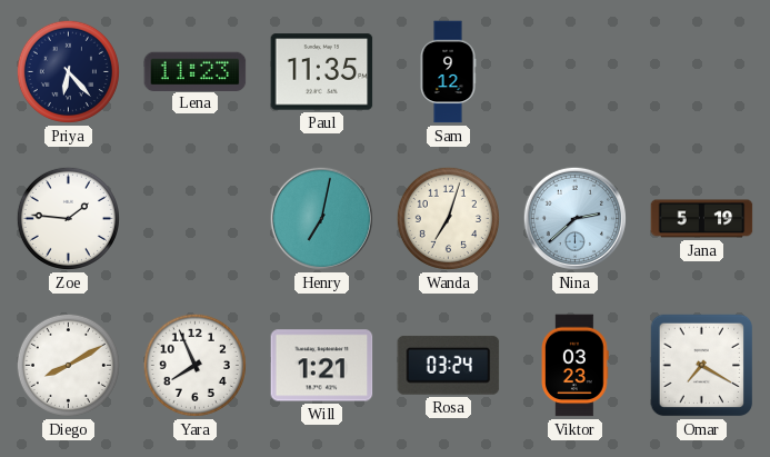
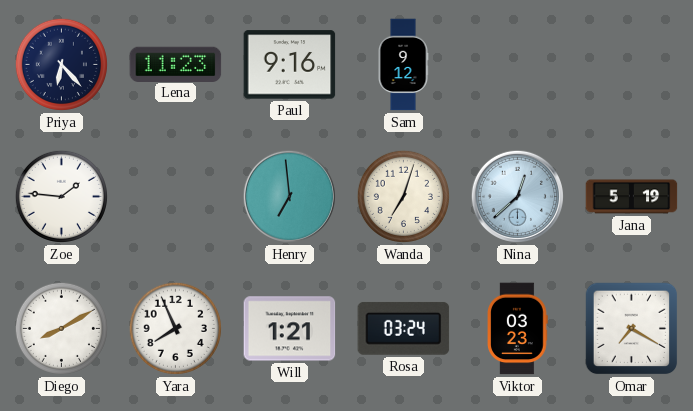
Paul: 11:35 -> 9:16
Henry: 7:02 -> 6:59
Nina: 2:38 -> 12:38
